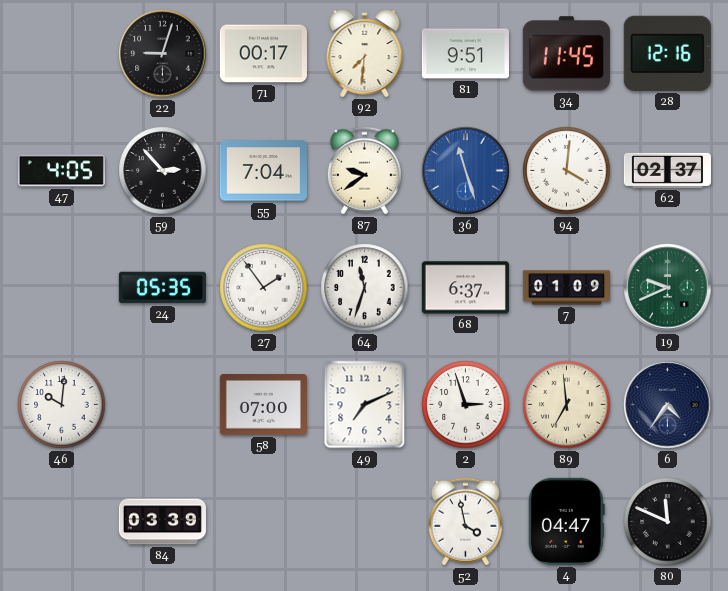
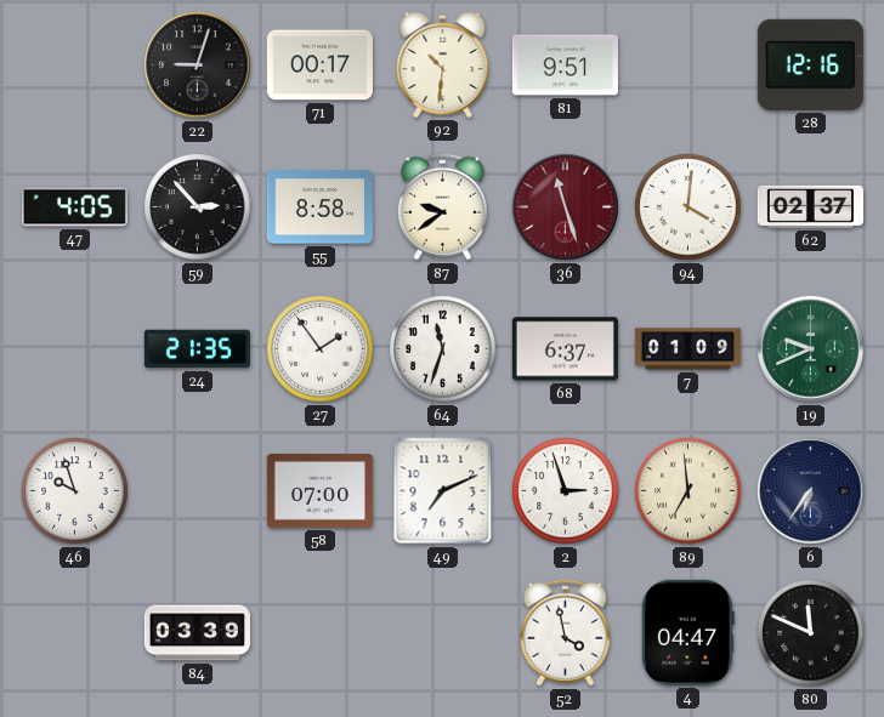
92: 7:31 -> 10:31
34: 11:45 -> none
55: 7:04 -> 8:58
36 dial: blue -> burgundy
24: 05:35 -> 21:35
46: 10:01 -> 9:57
6: 4:36 -> 6:36
